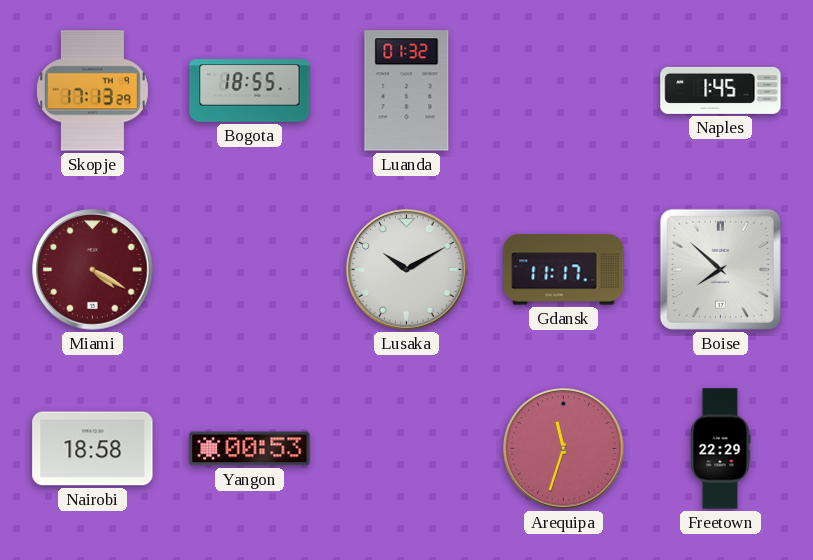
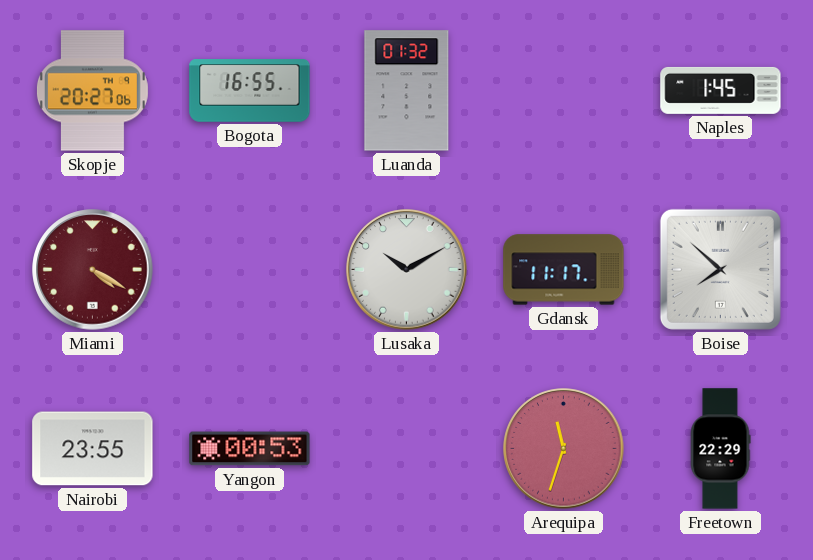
Skopje: 17:13 -> 20:27
Bogota: 18:55 -> 16:55
Nairobi: 18:58 -> 23:55
